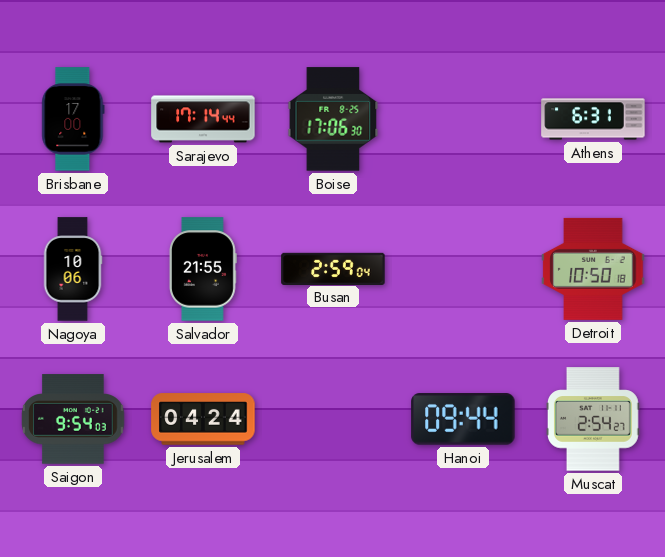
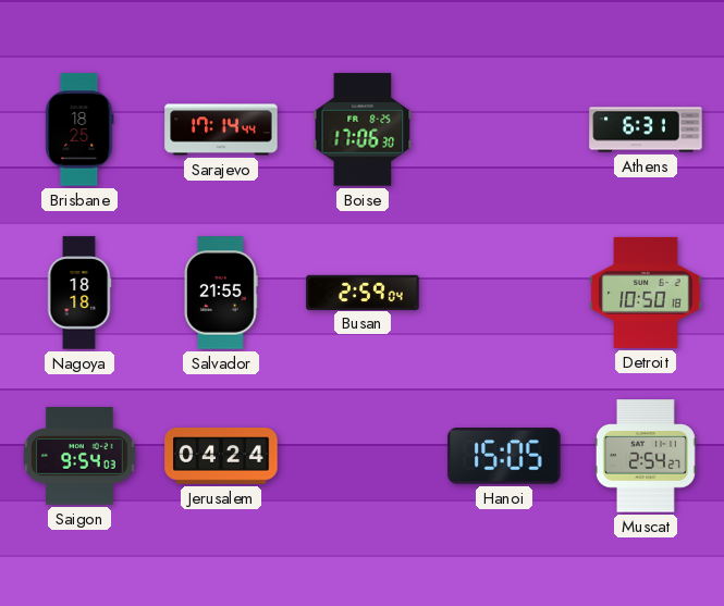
Brisbane: 17:00 -> 18:25
Nagoya: 10:06 -> 18:18
Hanoi: 09:44 -> 15:05
